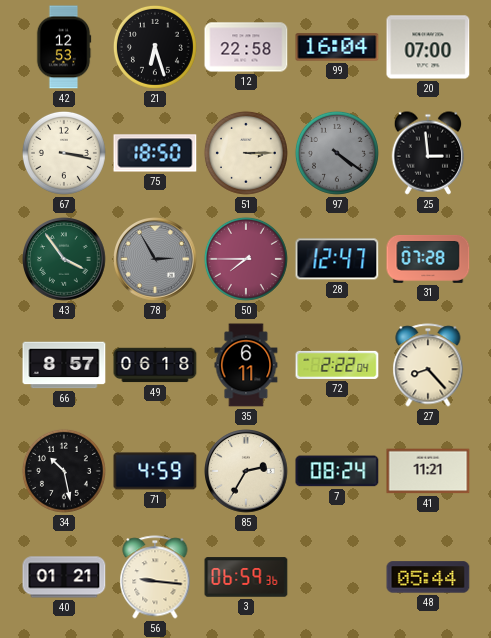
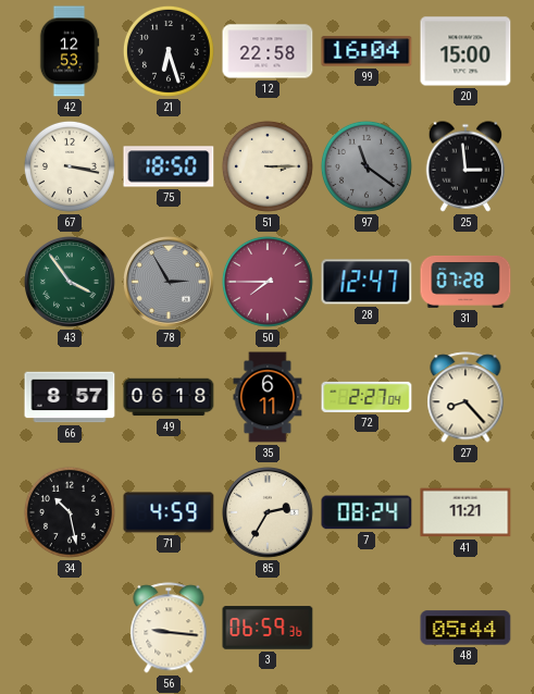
20: 07:00 -> 15:00
97: 4:21 -> 11:21
72: 2:22 -> 2:27
40: 01:21 -> none
